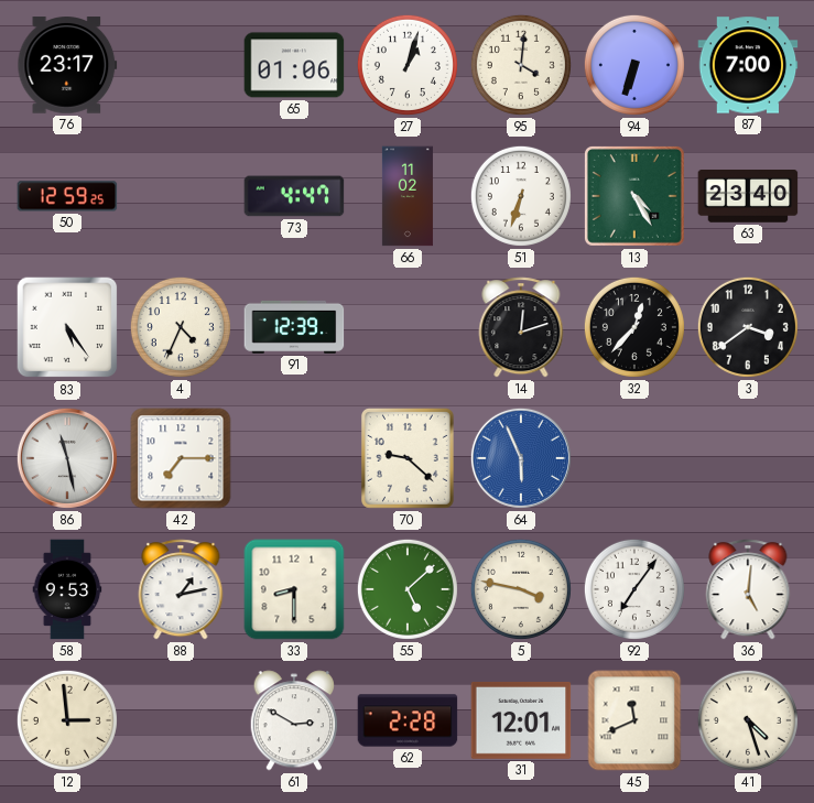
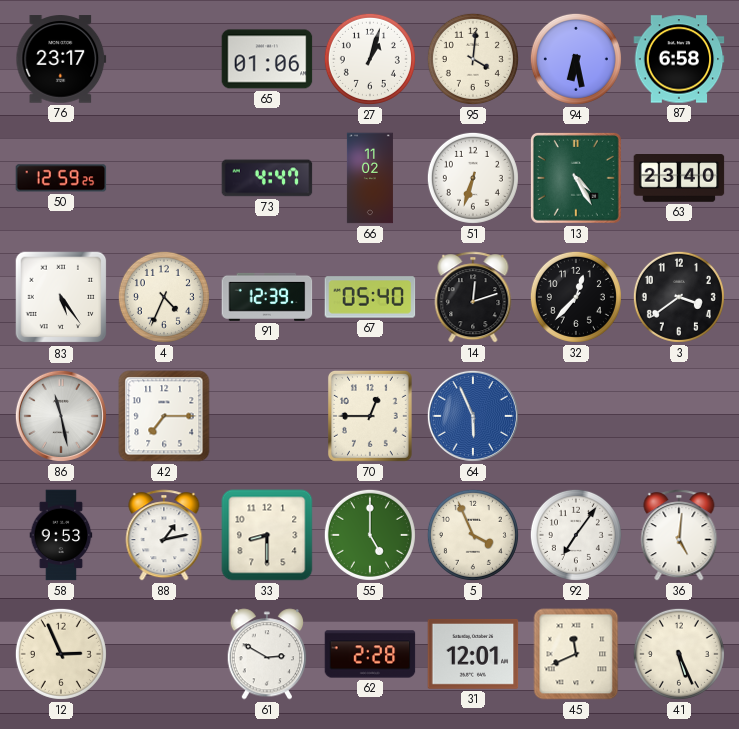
94: 6:33 -> 6:28
87: 7:00 -> 6:58
67: none -> 05:40
70: 9:22 -> 12:45
55: 5:08 -> 5:00
5: 3:47 -> 3:56
12: 2:59 -> 2:56
41: 4:27 -> 5:26
